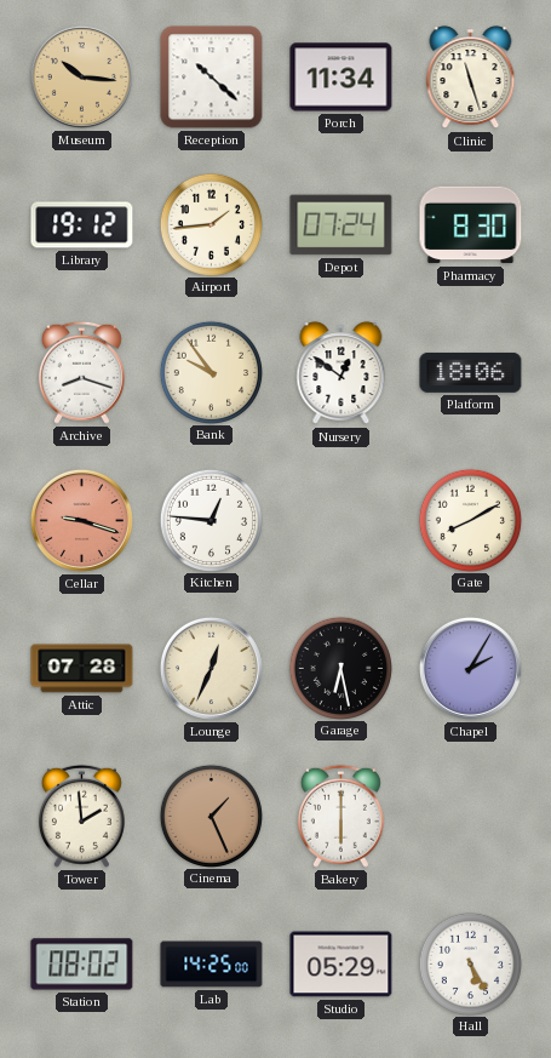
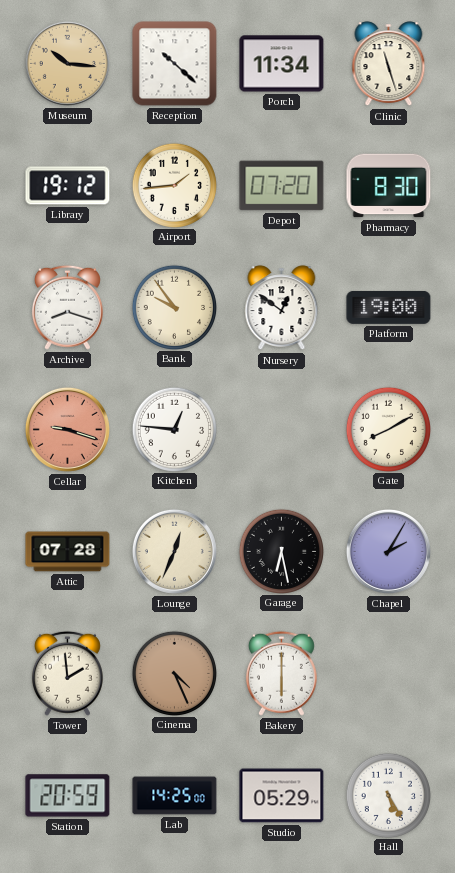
Depot: 07:24 -> 07:20
Platform: 18:06 -> 19:00
Cinema: 1:26 -> 4:26
Station: 08:02 -> 20:59
